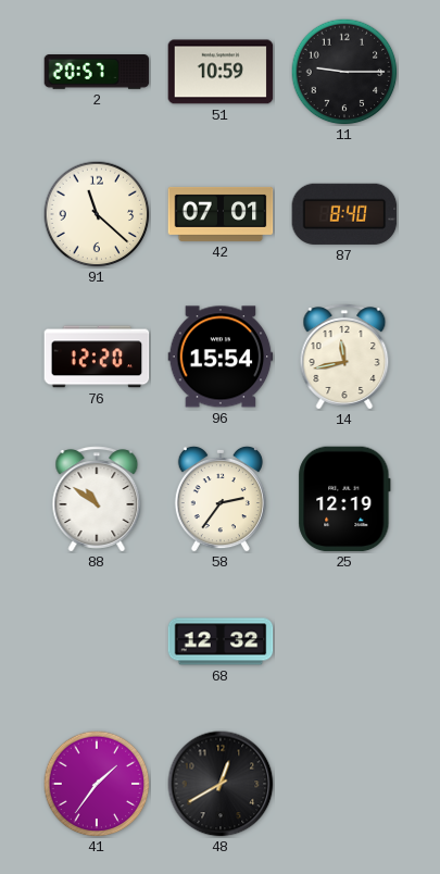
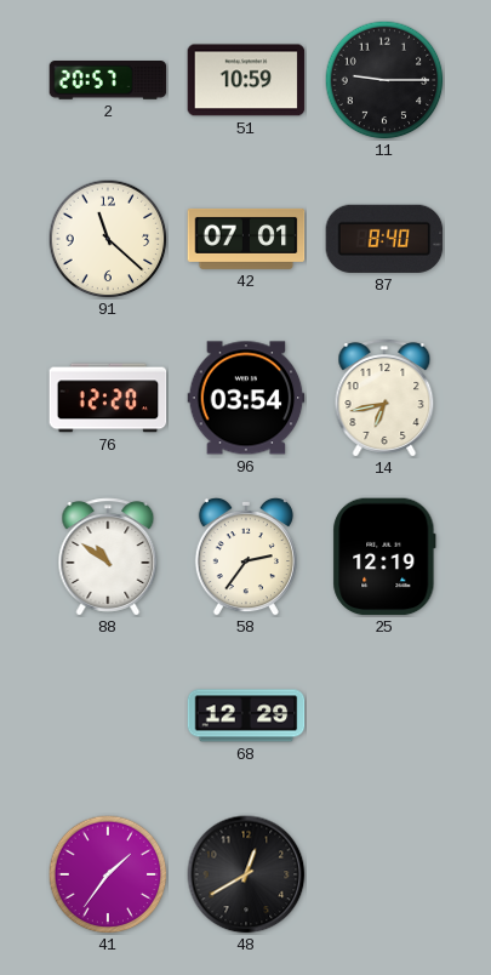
96: 15:54 -> 03:54
14: 11:43 -> 6:43
68: 12:32 -> 12:29
